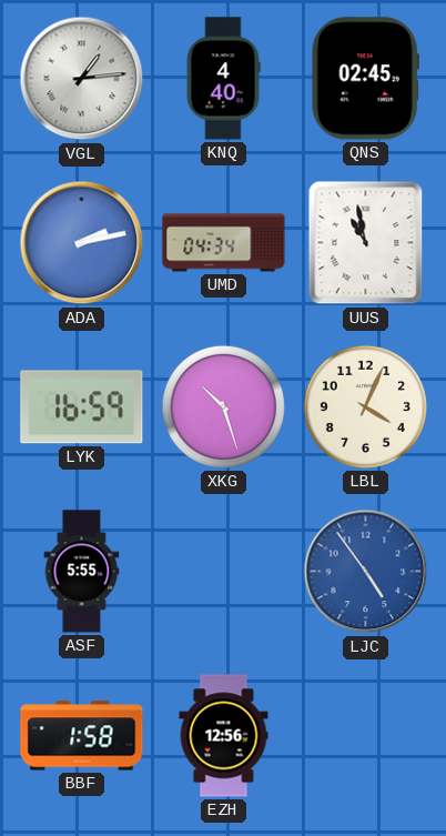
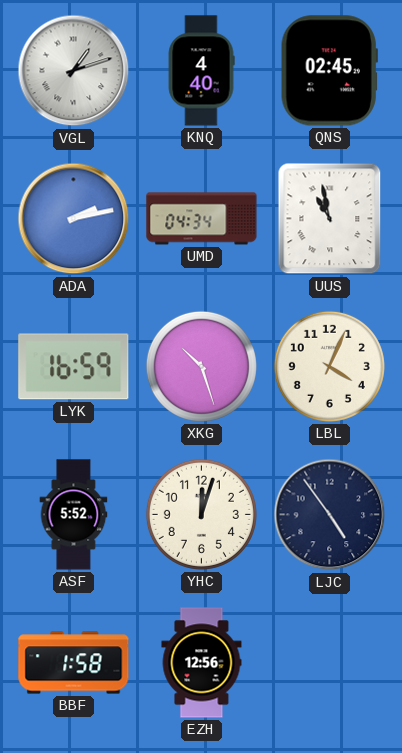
VGL: 1:14 -> 1:12
ASF: 5:55 -> 5:52
YHC: none -> 12:03
LJC dial: blue -> navy
